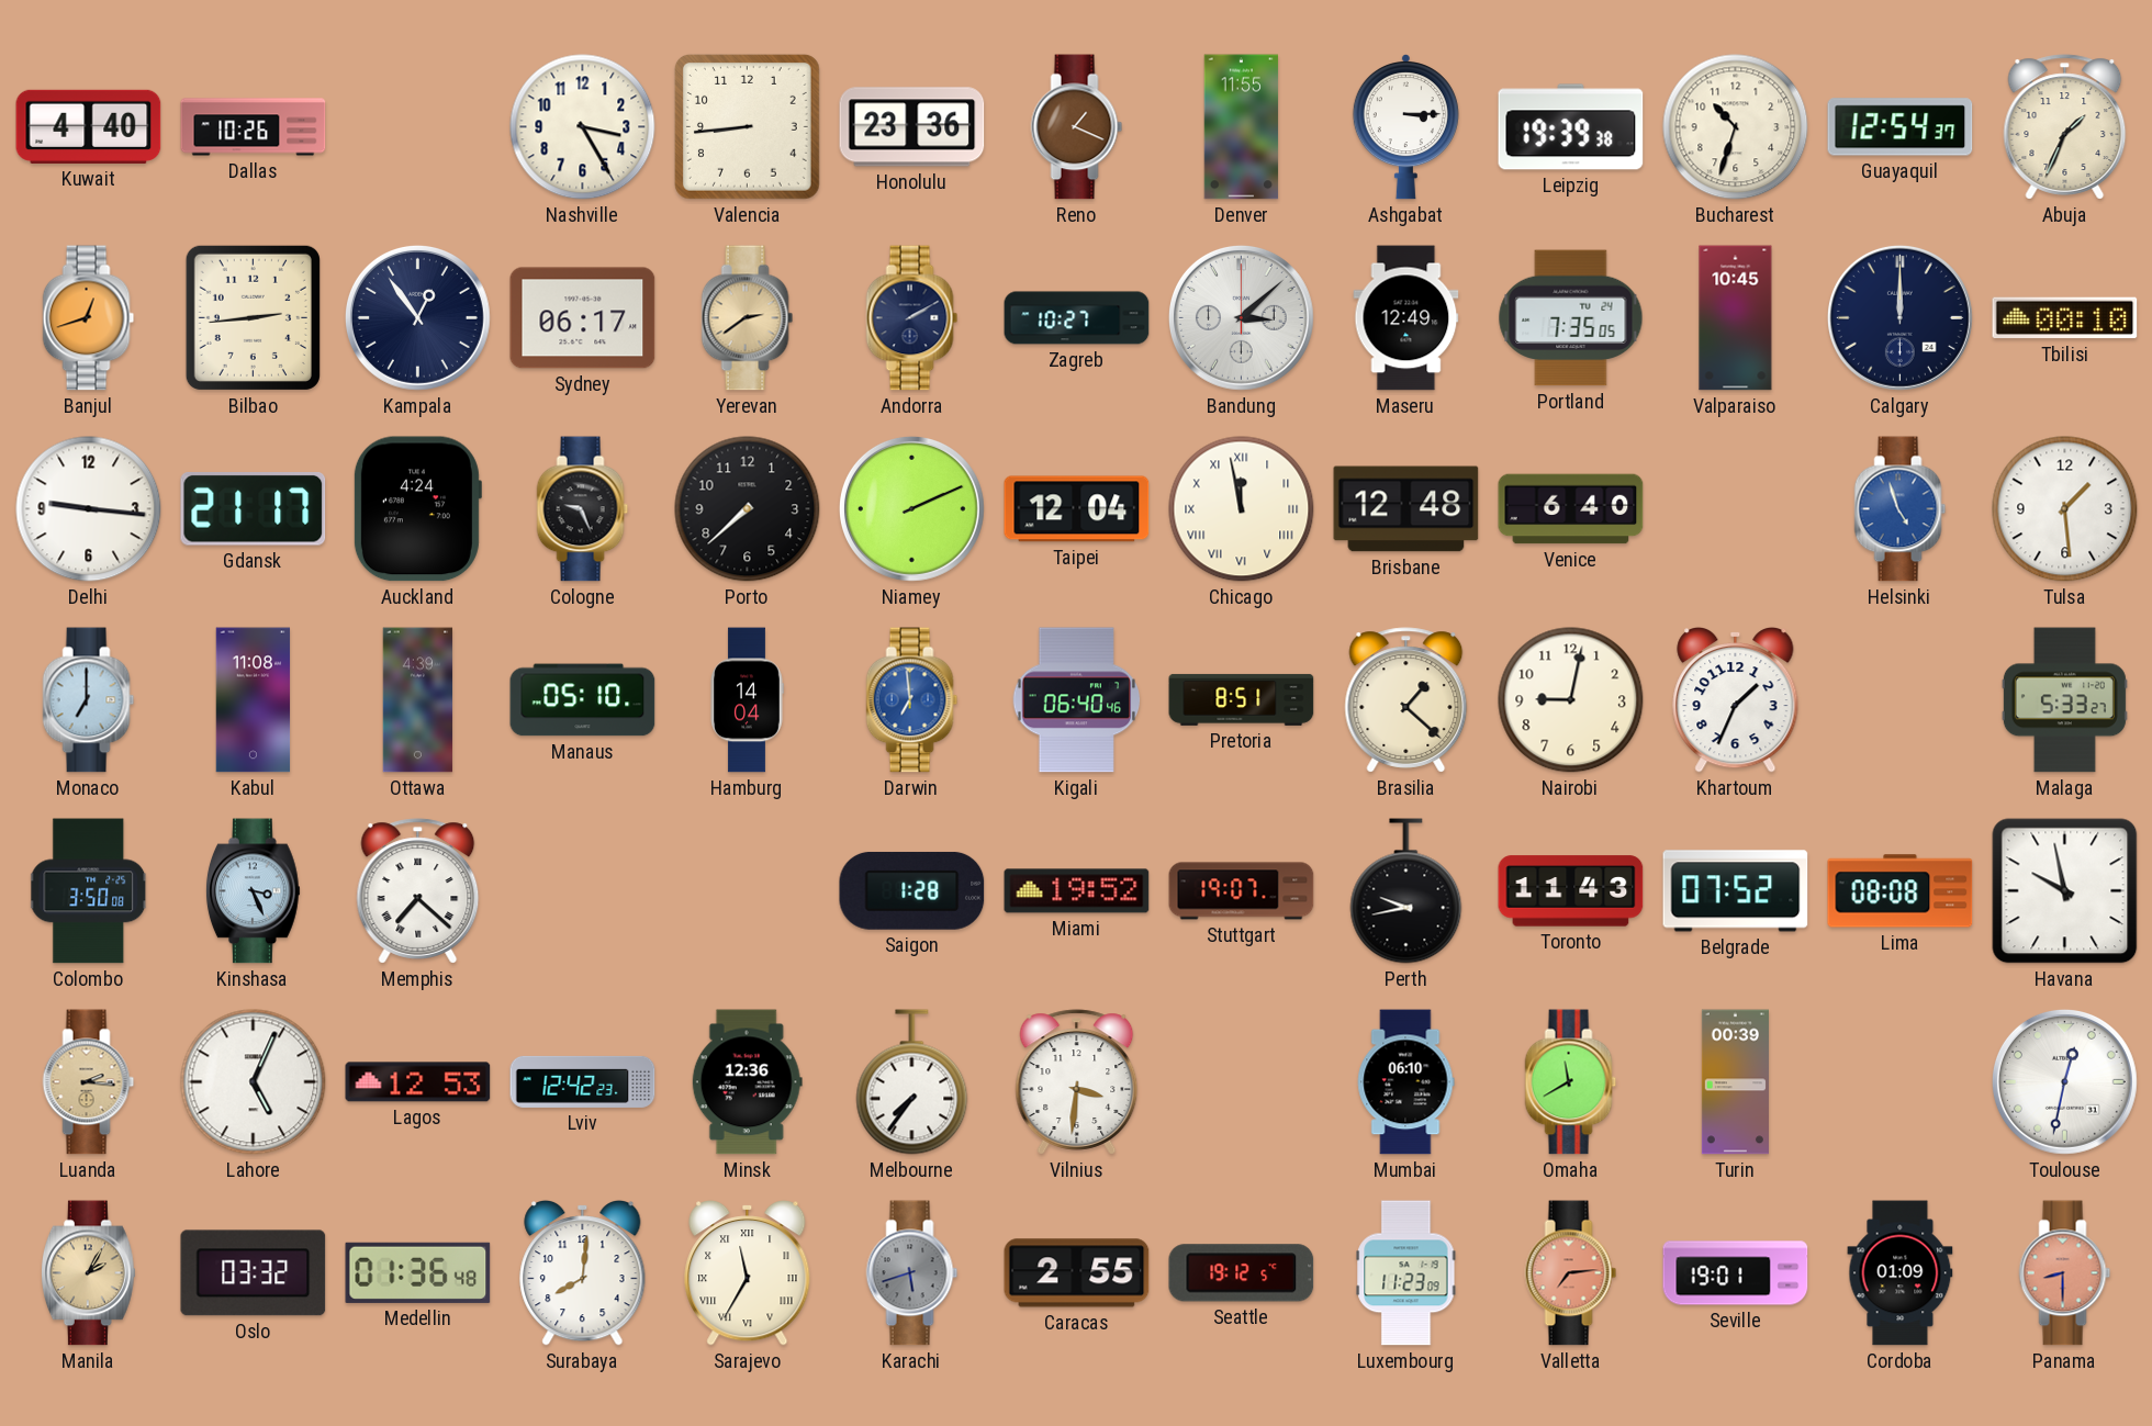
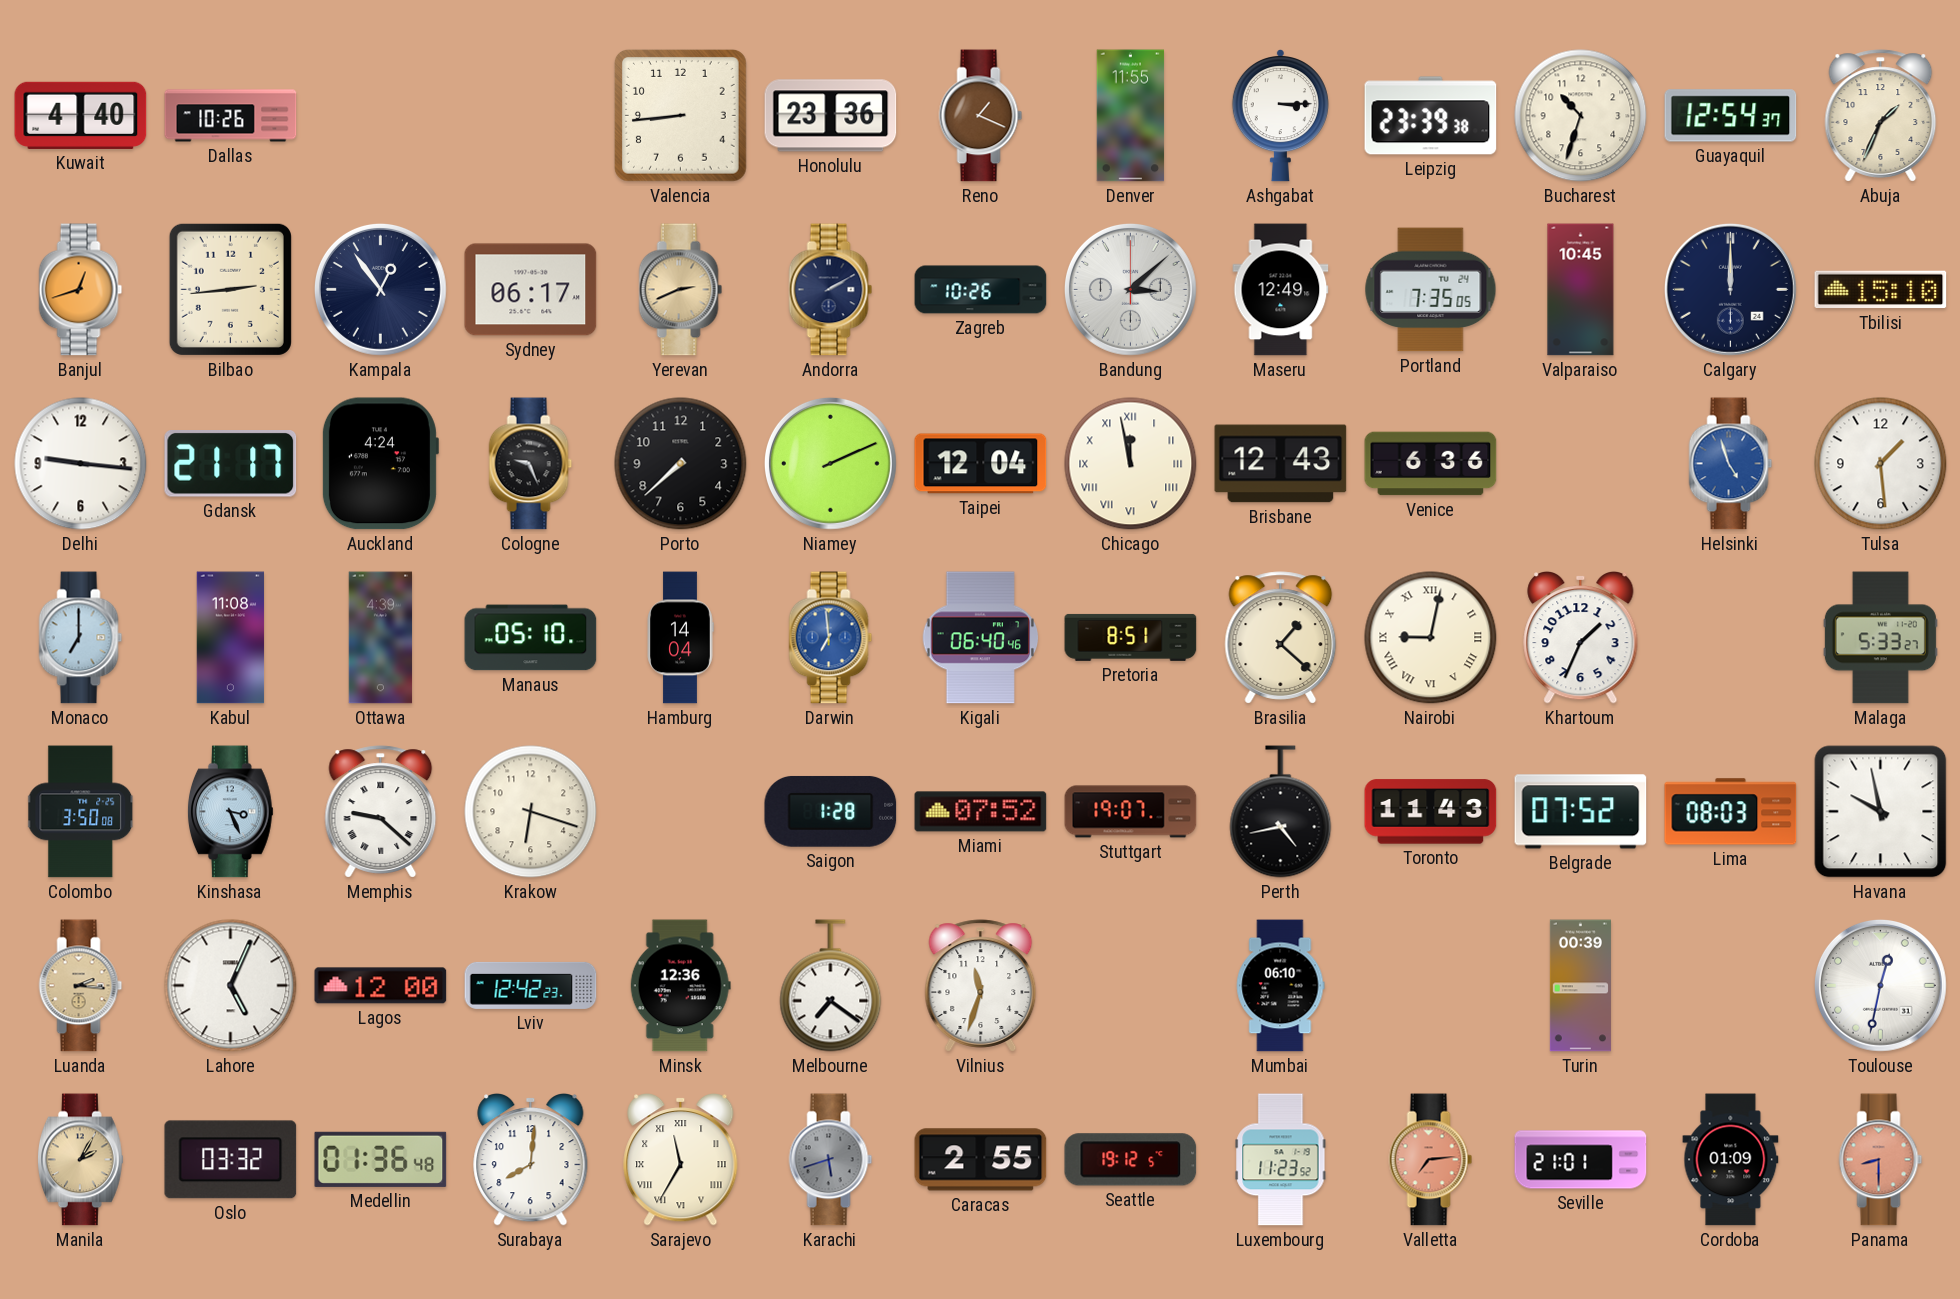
Nashville: 3:25 -> none
Leipzig: 19:39 -> 23:39
Yerevan: 2:39 -> 2:41
Zagreb: 10:27 -> 10:26
Tbilisi: 00:10 -> 15:10
Brisbane: 12:48 -> 12:43
Venice: 6:40 -> 6:36
Nairobi numerals: Arabic -> Roman
Memphis: 7:22 -> 9:22
Krakow: none -> 6:18
Miami: 19:52 -> 07:52
Perth: 9:43 -> 4:43
Lima: 08:08 -> 08:03
Lagos: 12:53 -> 12:00
Melbourne: 7:36 -> 7:21
Vilnius: 3:31 -> 11:33
Omaha: 11:40 -> none
Luxembourg: 11:23:09 -> 11:23:52
Seville: 19:01 -> 21:01
